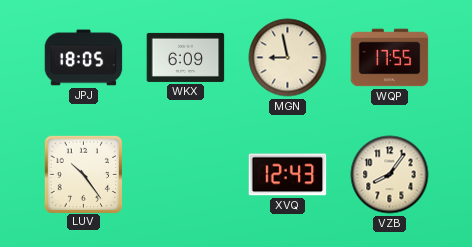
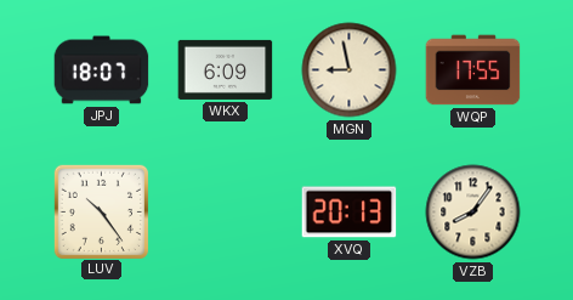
JPJ: 18:05 -> 18:07
XVQ: 12:43 -> 20:13
